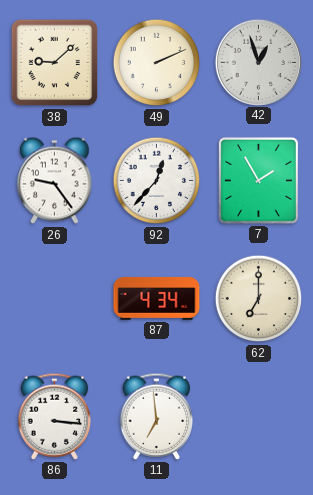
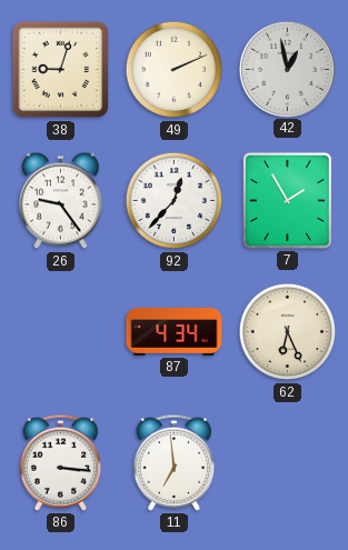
38: 9:08 -> 9:03
42: 12:57 -> 12:58
62: 7:00 -> 6:26
